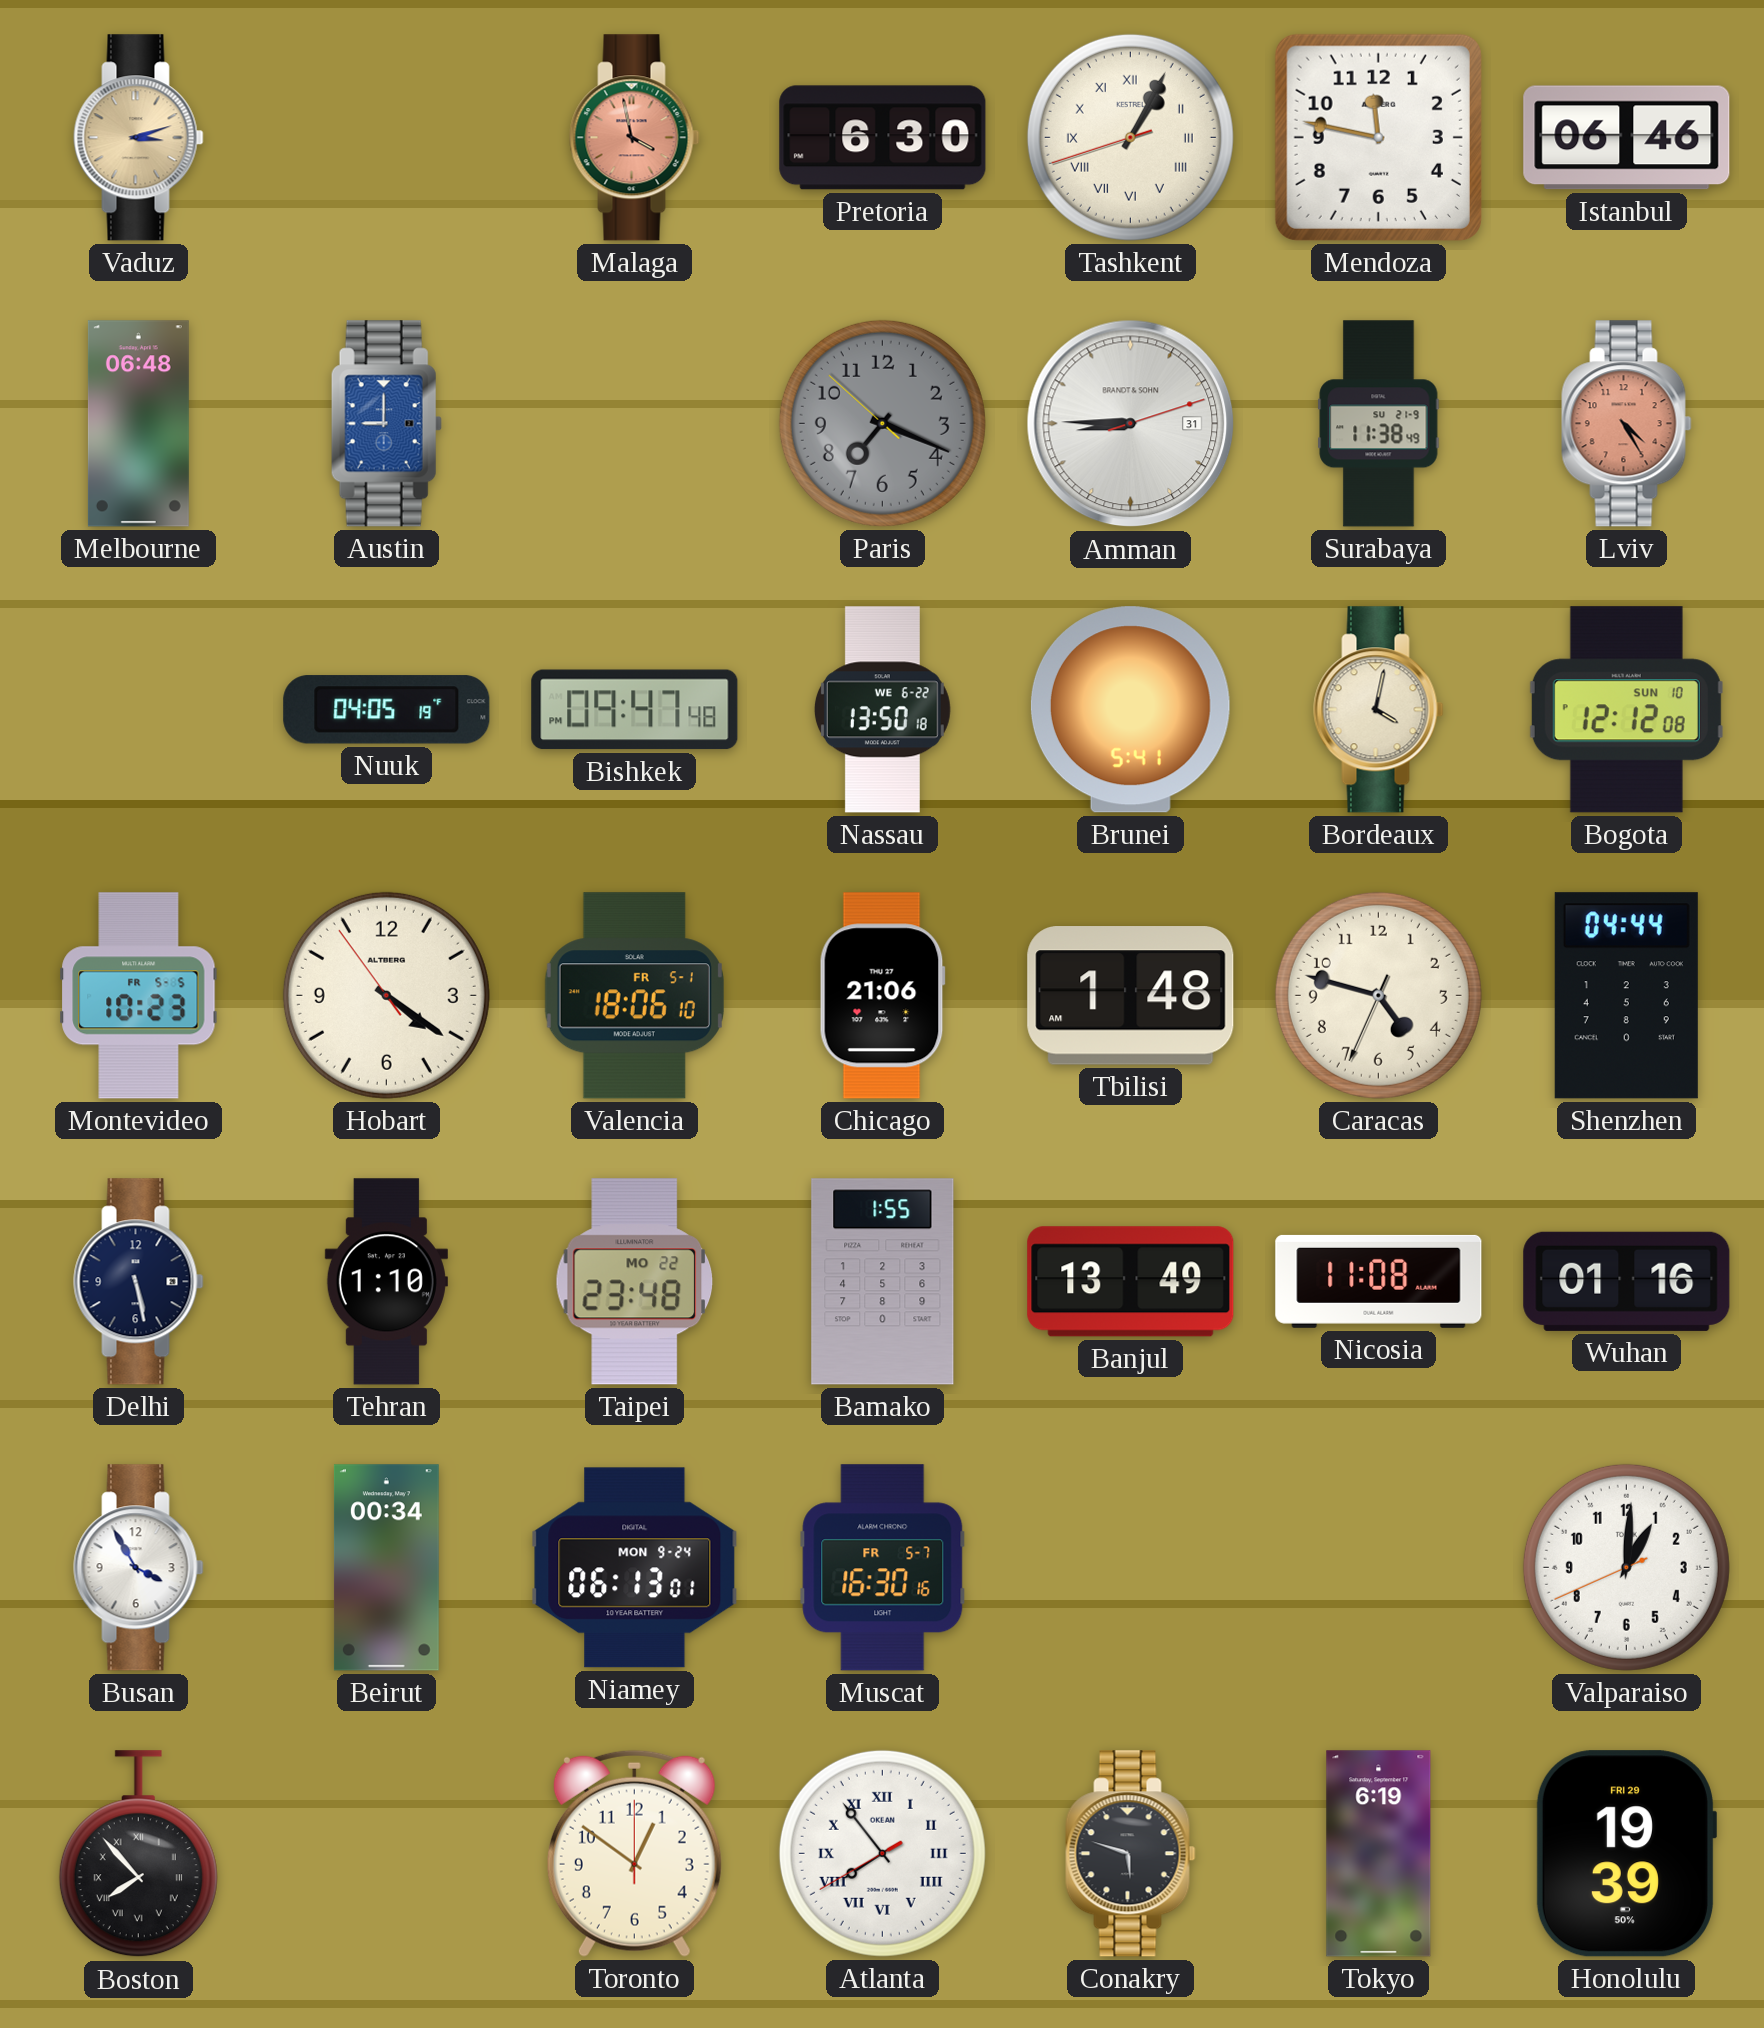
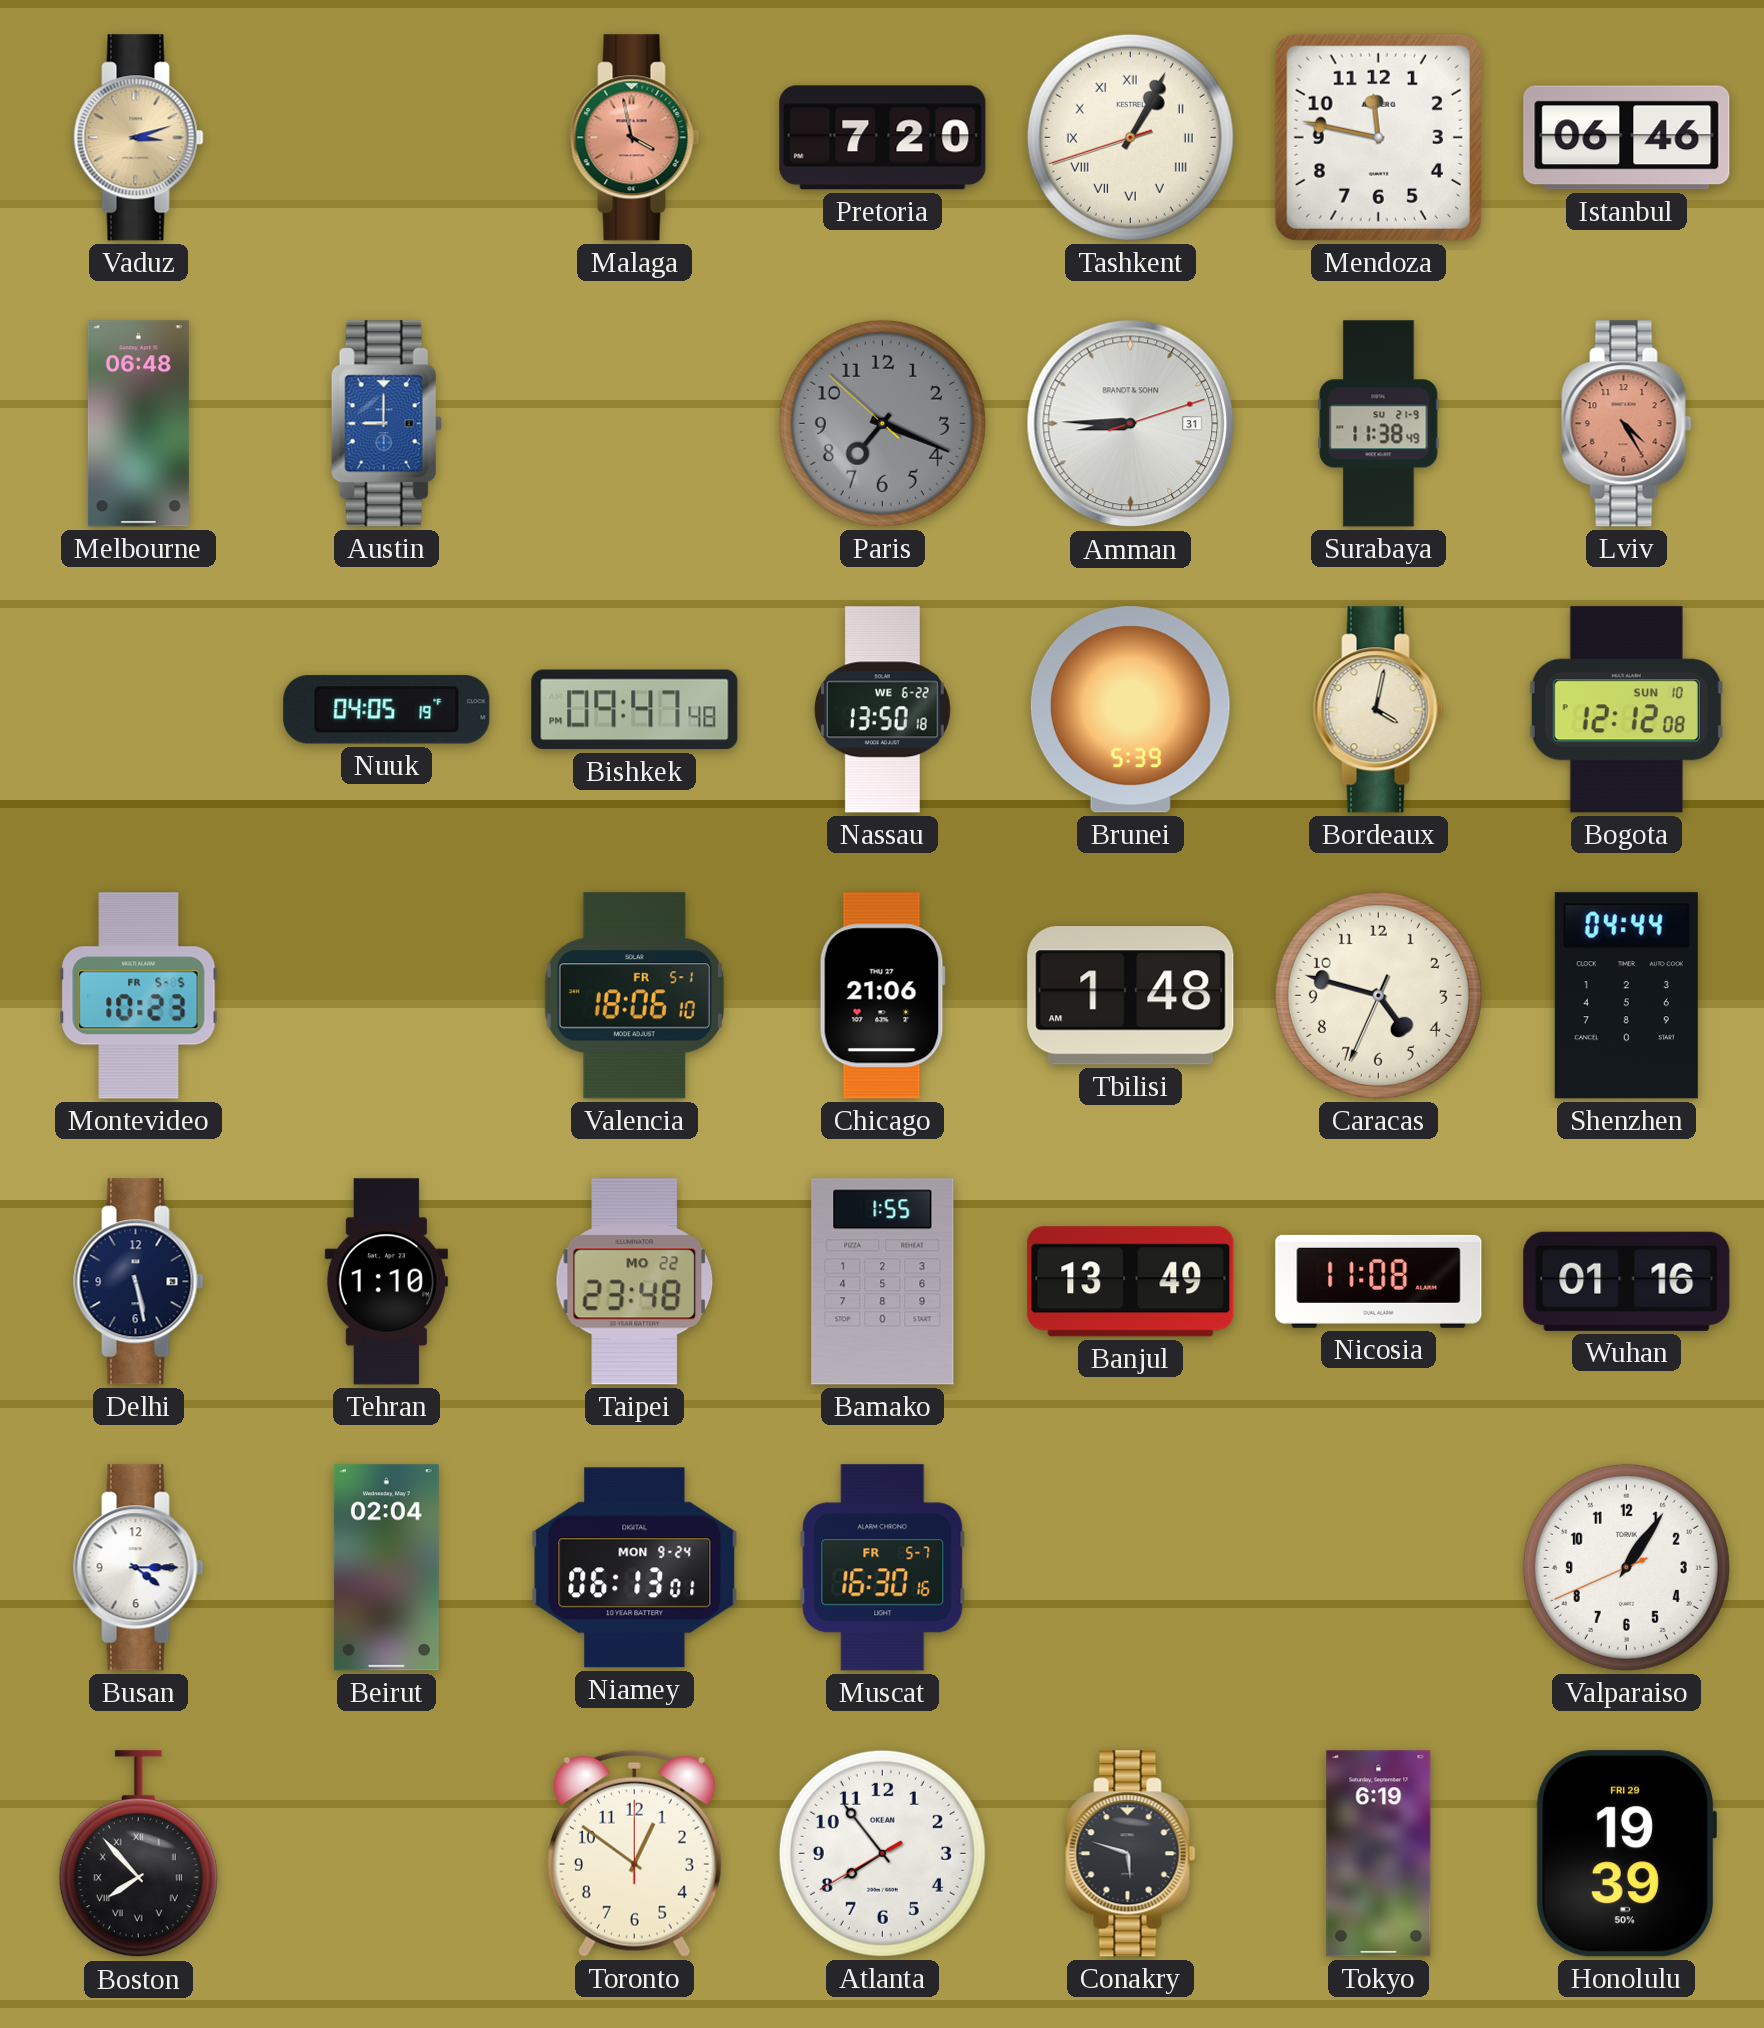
Pretoria: 6:30 -> 7:20
Brunei: 5:41 -> 5:39
Hobart: 4:20 -> none
Busan: 3:55 -> 4:15
Beirut: 00:34 -> 02:04
Valparaiso: 1:00 -> 1:05
Atlanta numerals: Roman -> Arabic
